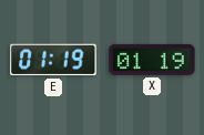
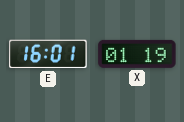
E: 01:19 -> 16:01
